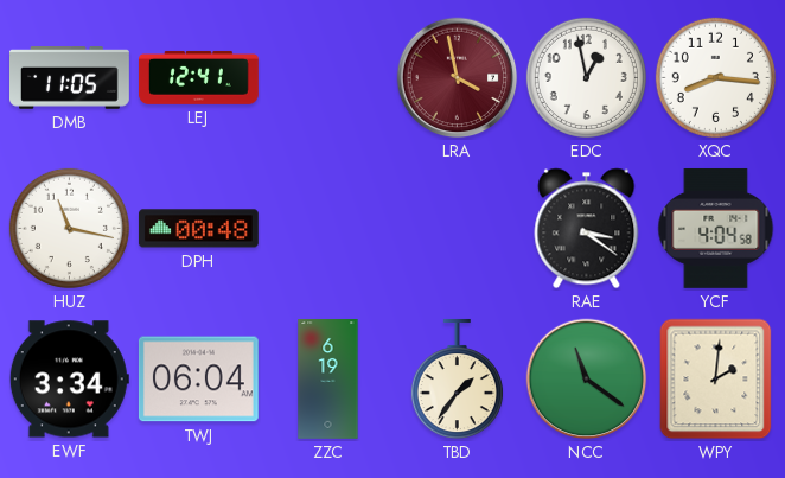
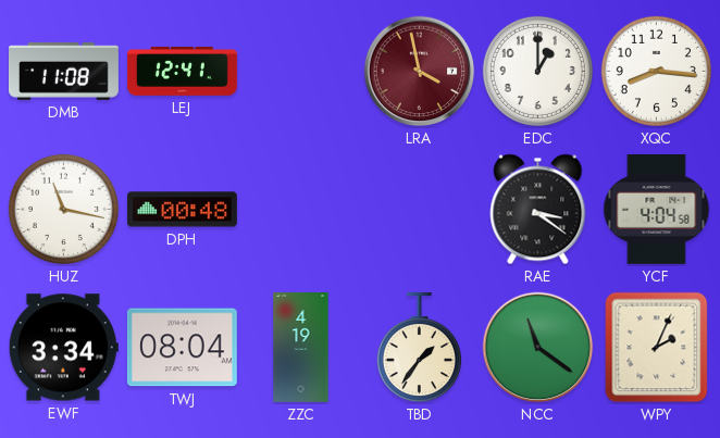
DMB: 11:05 -> 11:08
EDC: 12:58 -> 1:00
TWJ: 06:04 -> 08:04
ZZC: 6:19 -> 4:19
WPY: 2:01 -> 2:04
